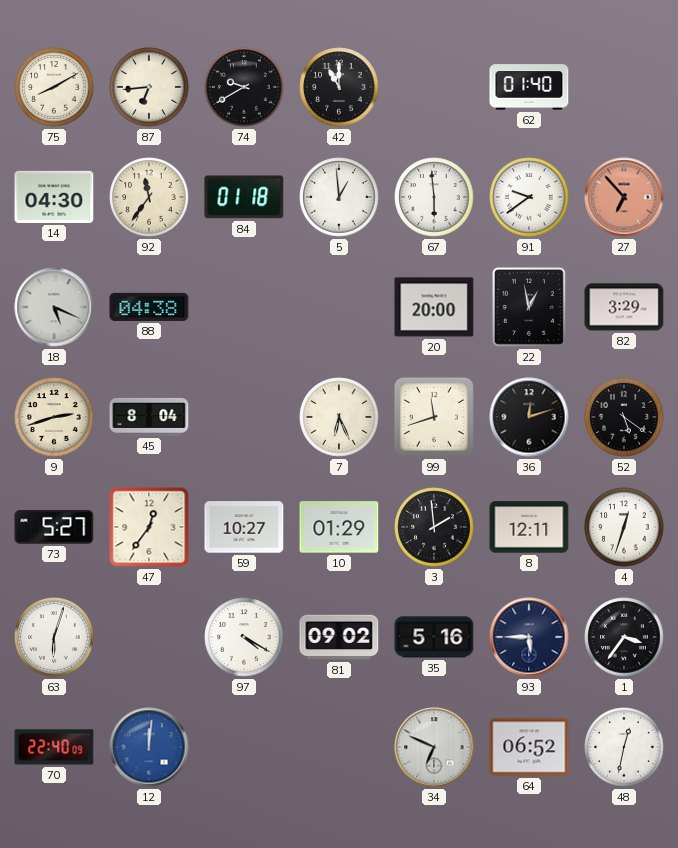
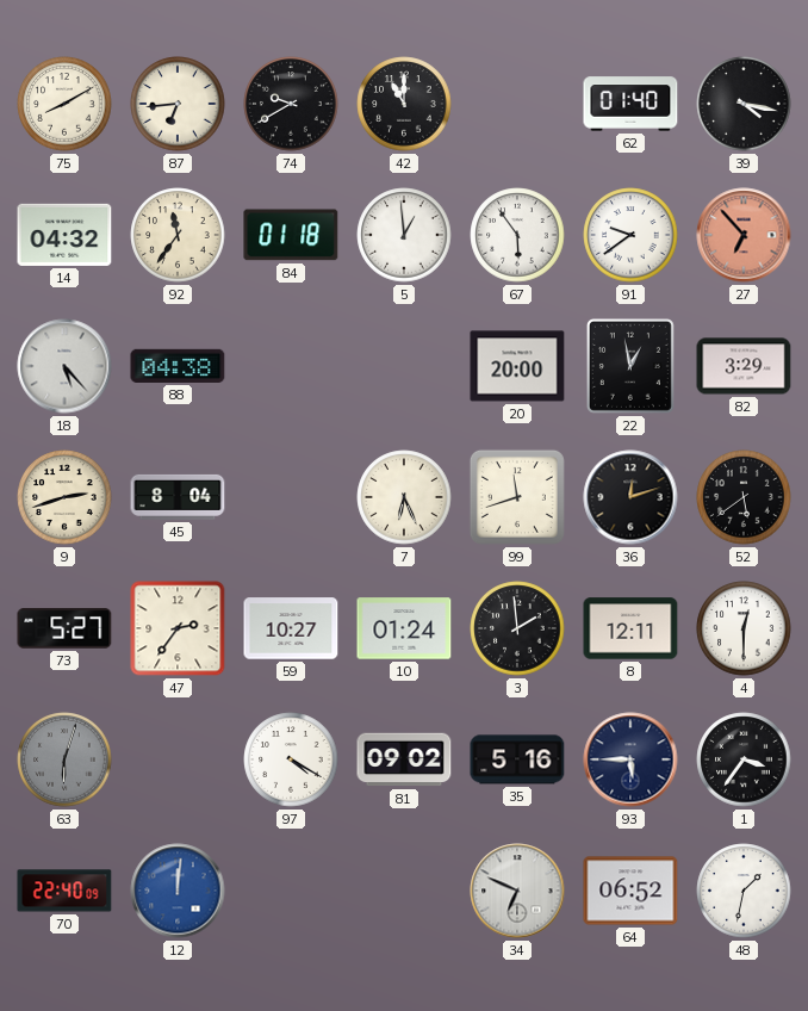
39: none -> 4:17
14: 04:30 -> 04:32
67: 5:59 -> 5:54
18: 5:19 -> 5:23
52: 5:21 -> 5:39
47: 12:36 -> 2:36
10: 01:29 -> 01:24
4: 12:33 -> 12:30
63 dial: white -> grey
48: 12:32 -> 1:32
